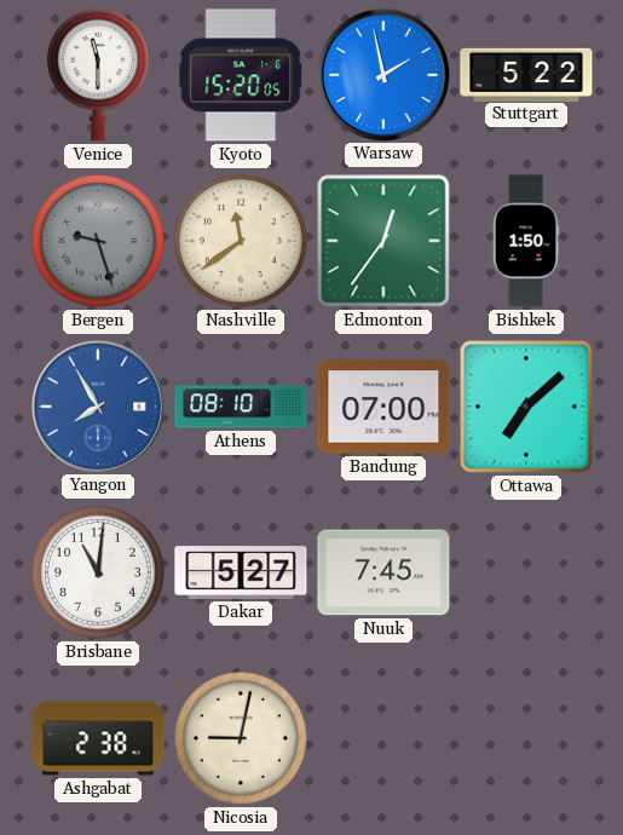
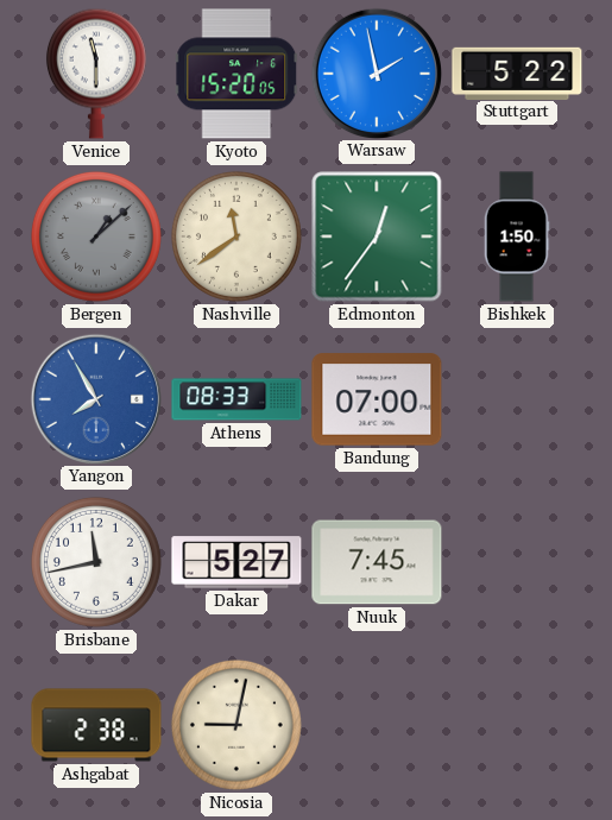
Bergen: 9:27 -> 1:08
Athens: 08:10 -> 08:33
Ottawa: 7:08 -> none
Brisbane: 11:01 -> 11:43
